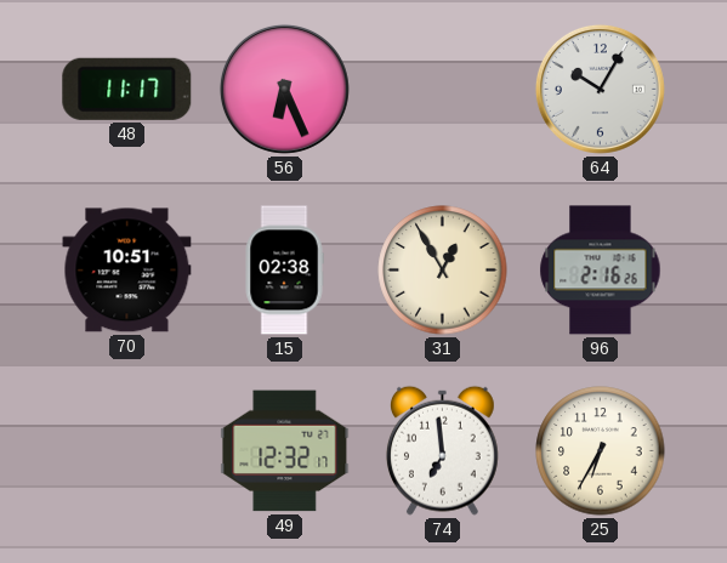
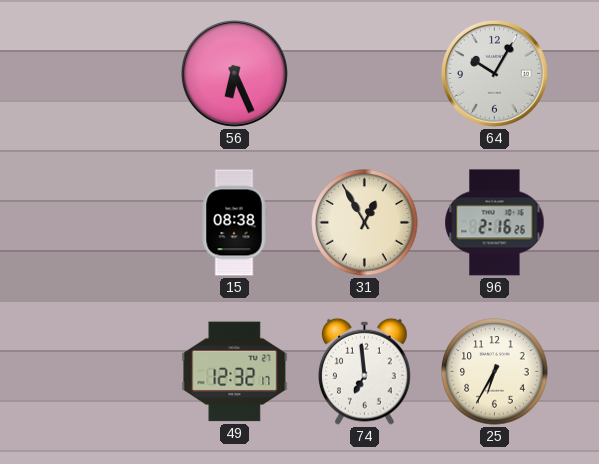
48: 11:17 -> none
70: 10:51 -> none
15: 02:38 -> 08:38
